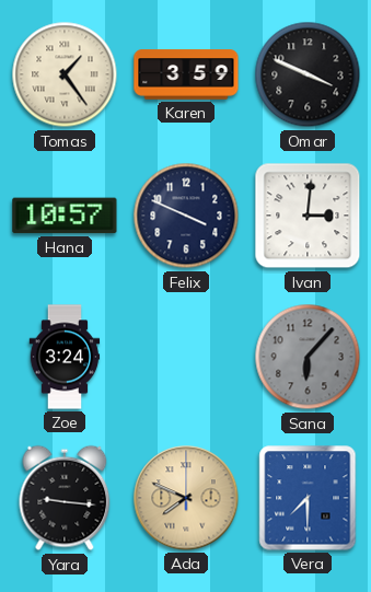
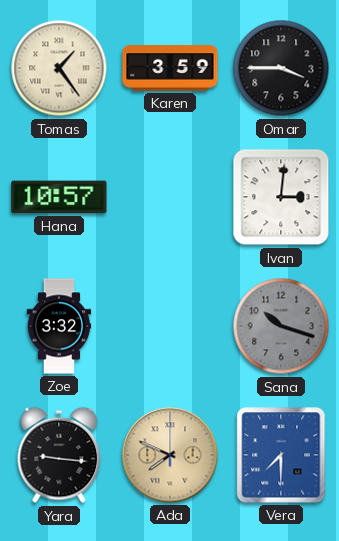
Omar: 3:49 -> 3:45
Felix: 3:49 -> none
Zoe: 3:24 -> 3:32
Sana: 6:07 -> 10:18
